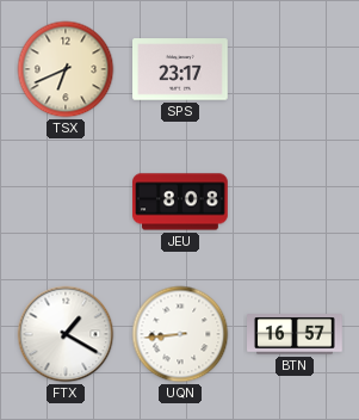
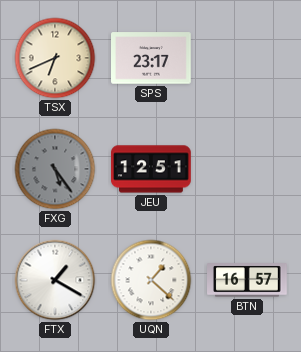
FXG: none -> 5:24
JEU: 8:08 -> 12:51
UQN: 8:44 -> 1:22
